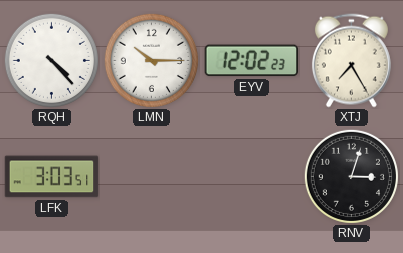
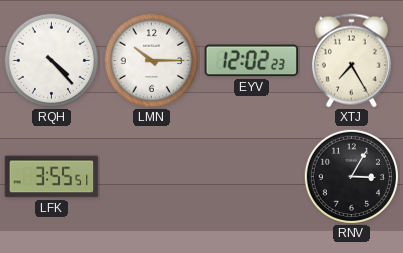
LFK: 3:03 -> 3:55
RNV: 3:03 -> 3:05
